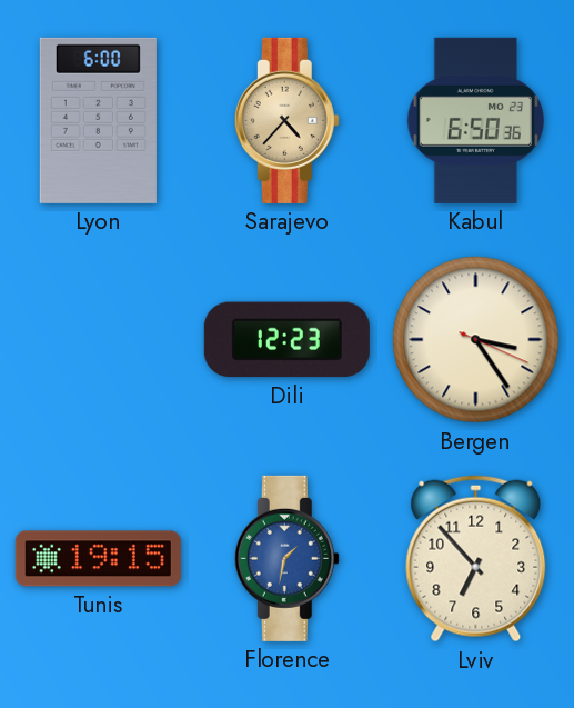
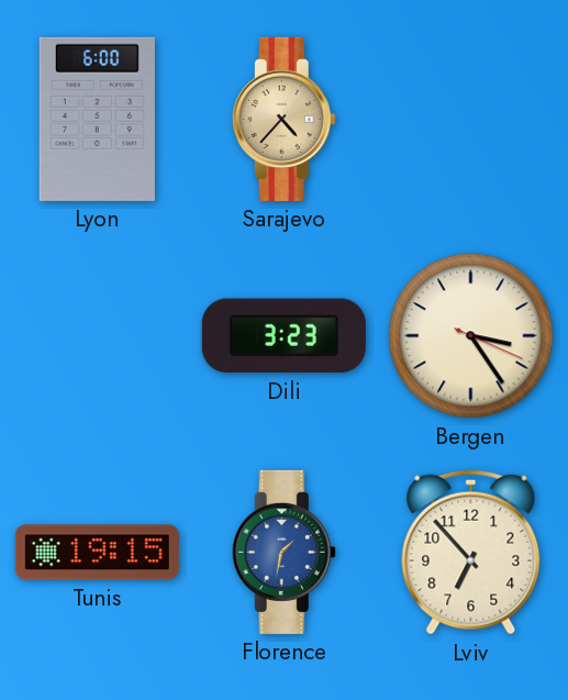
Kabul: 6:50 -> none
Dili: 12:23 -> 3:23
